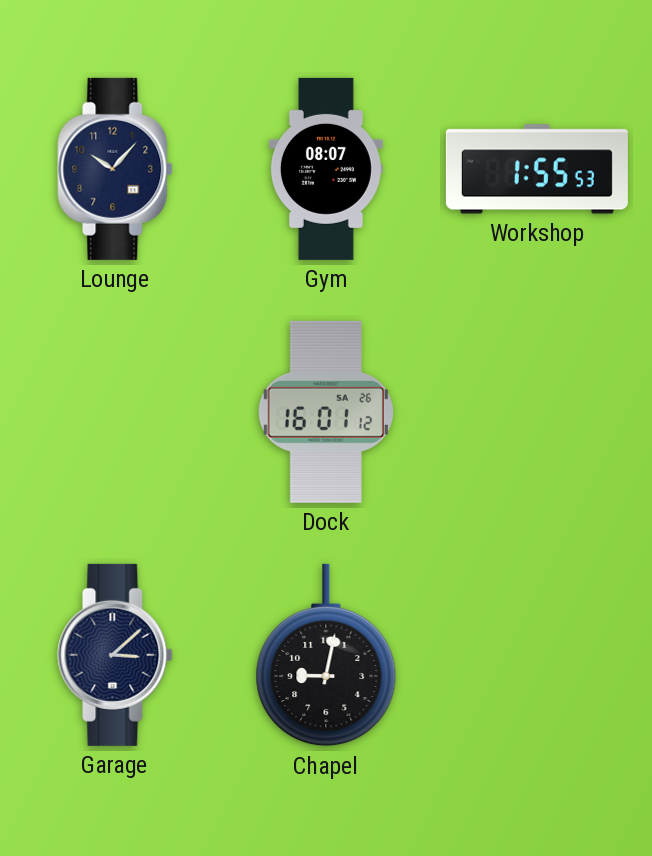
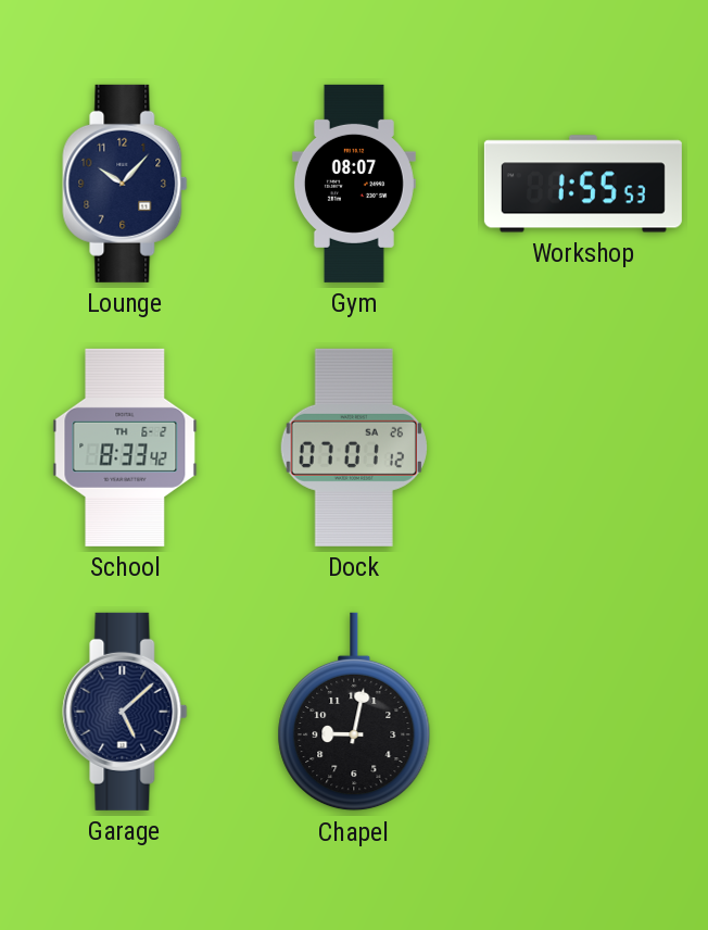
School: none -> 8:33
Dock: 16:01 -> 07:01
Garage: 3:08 -> 5:08
